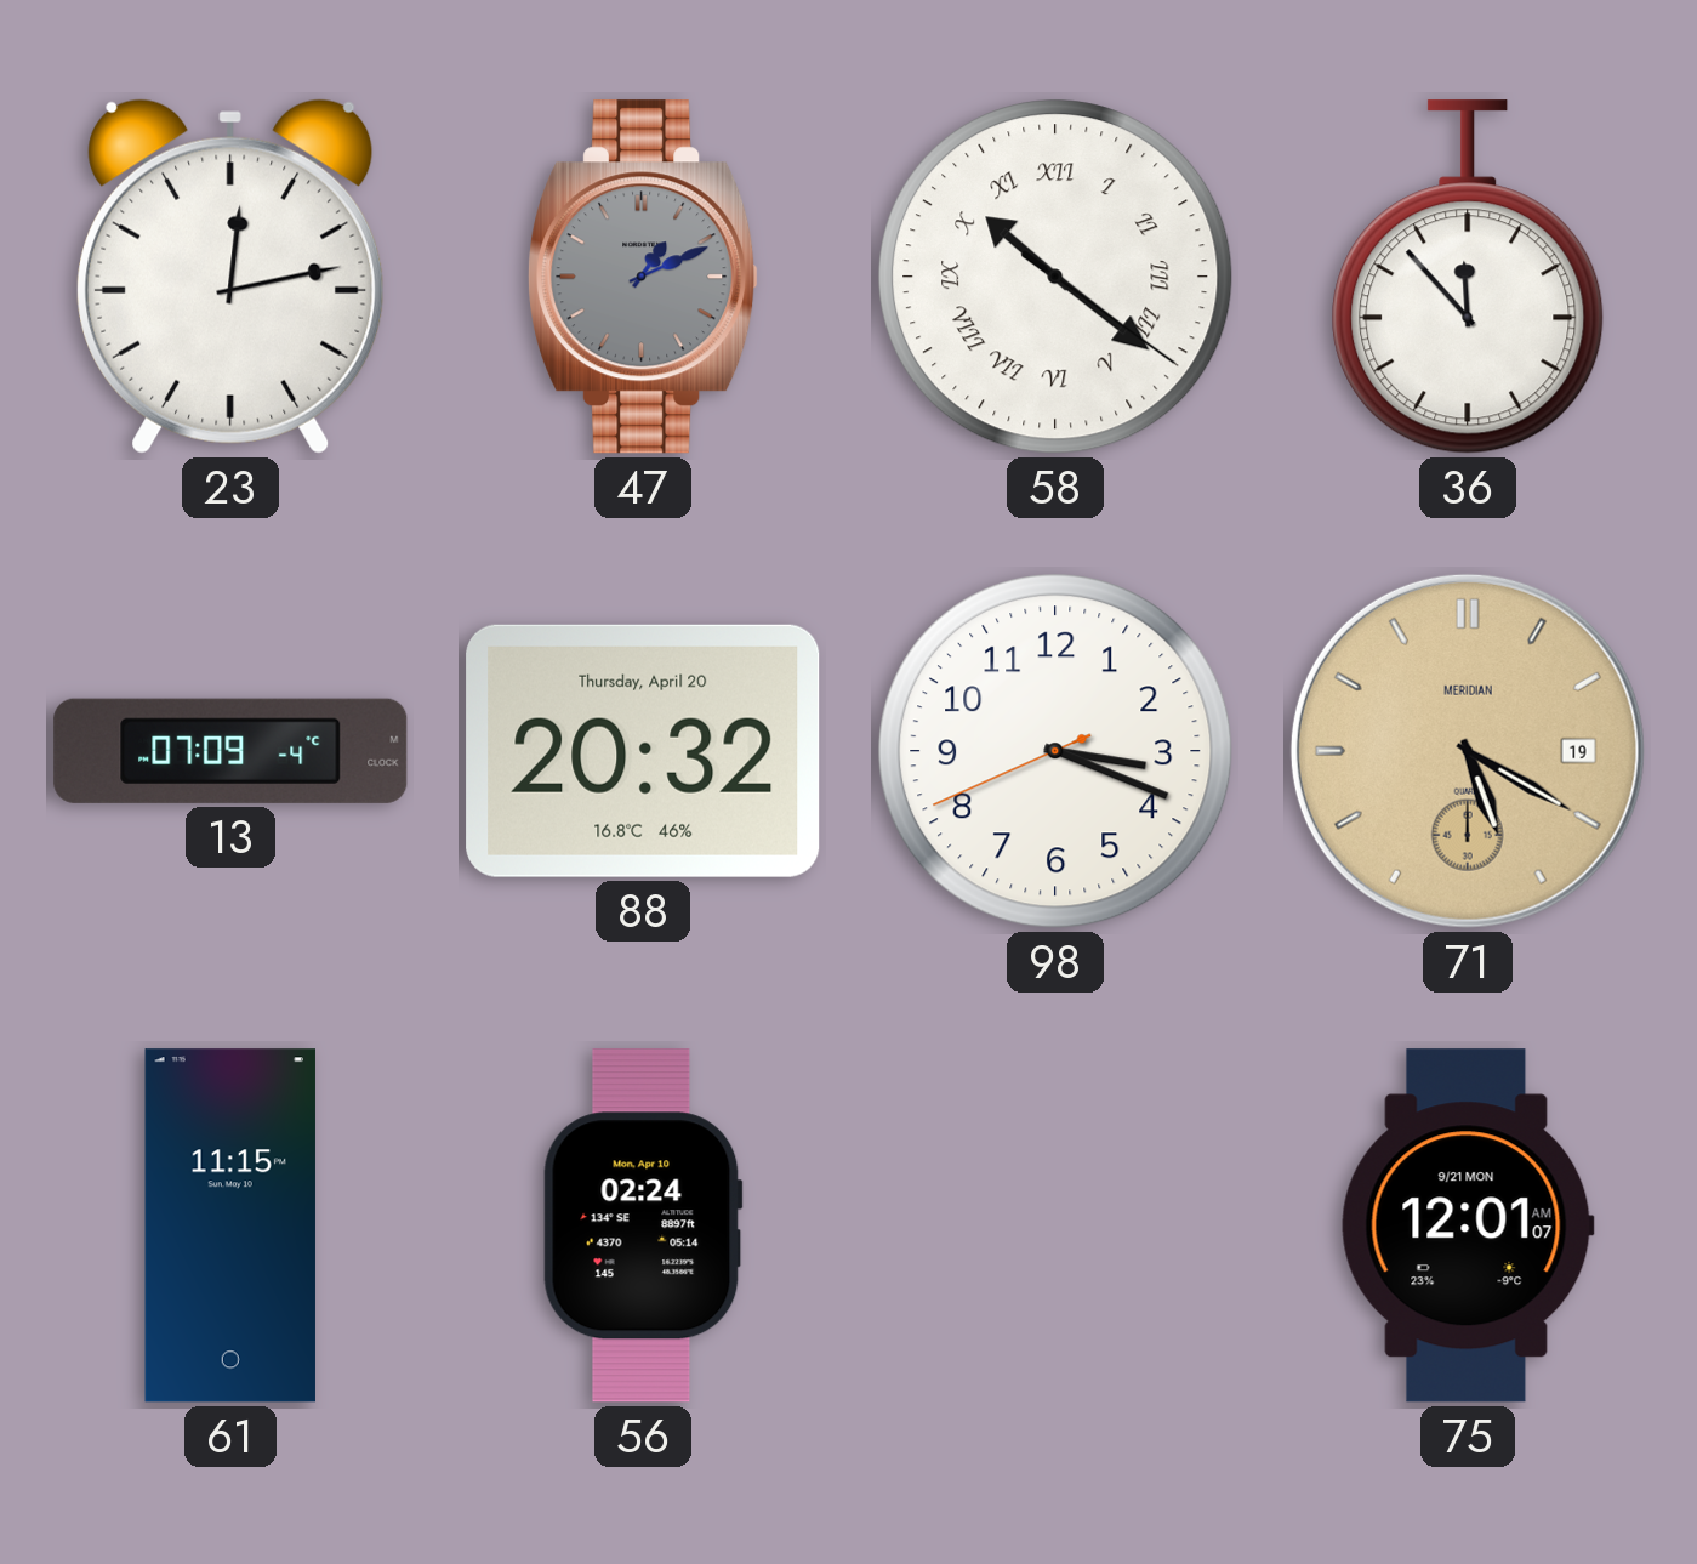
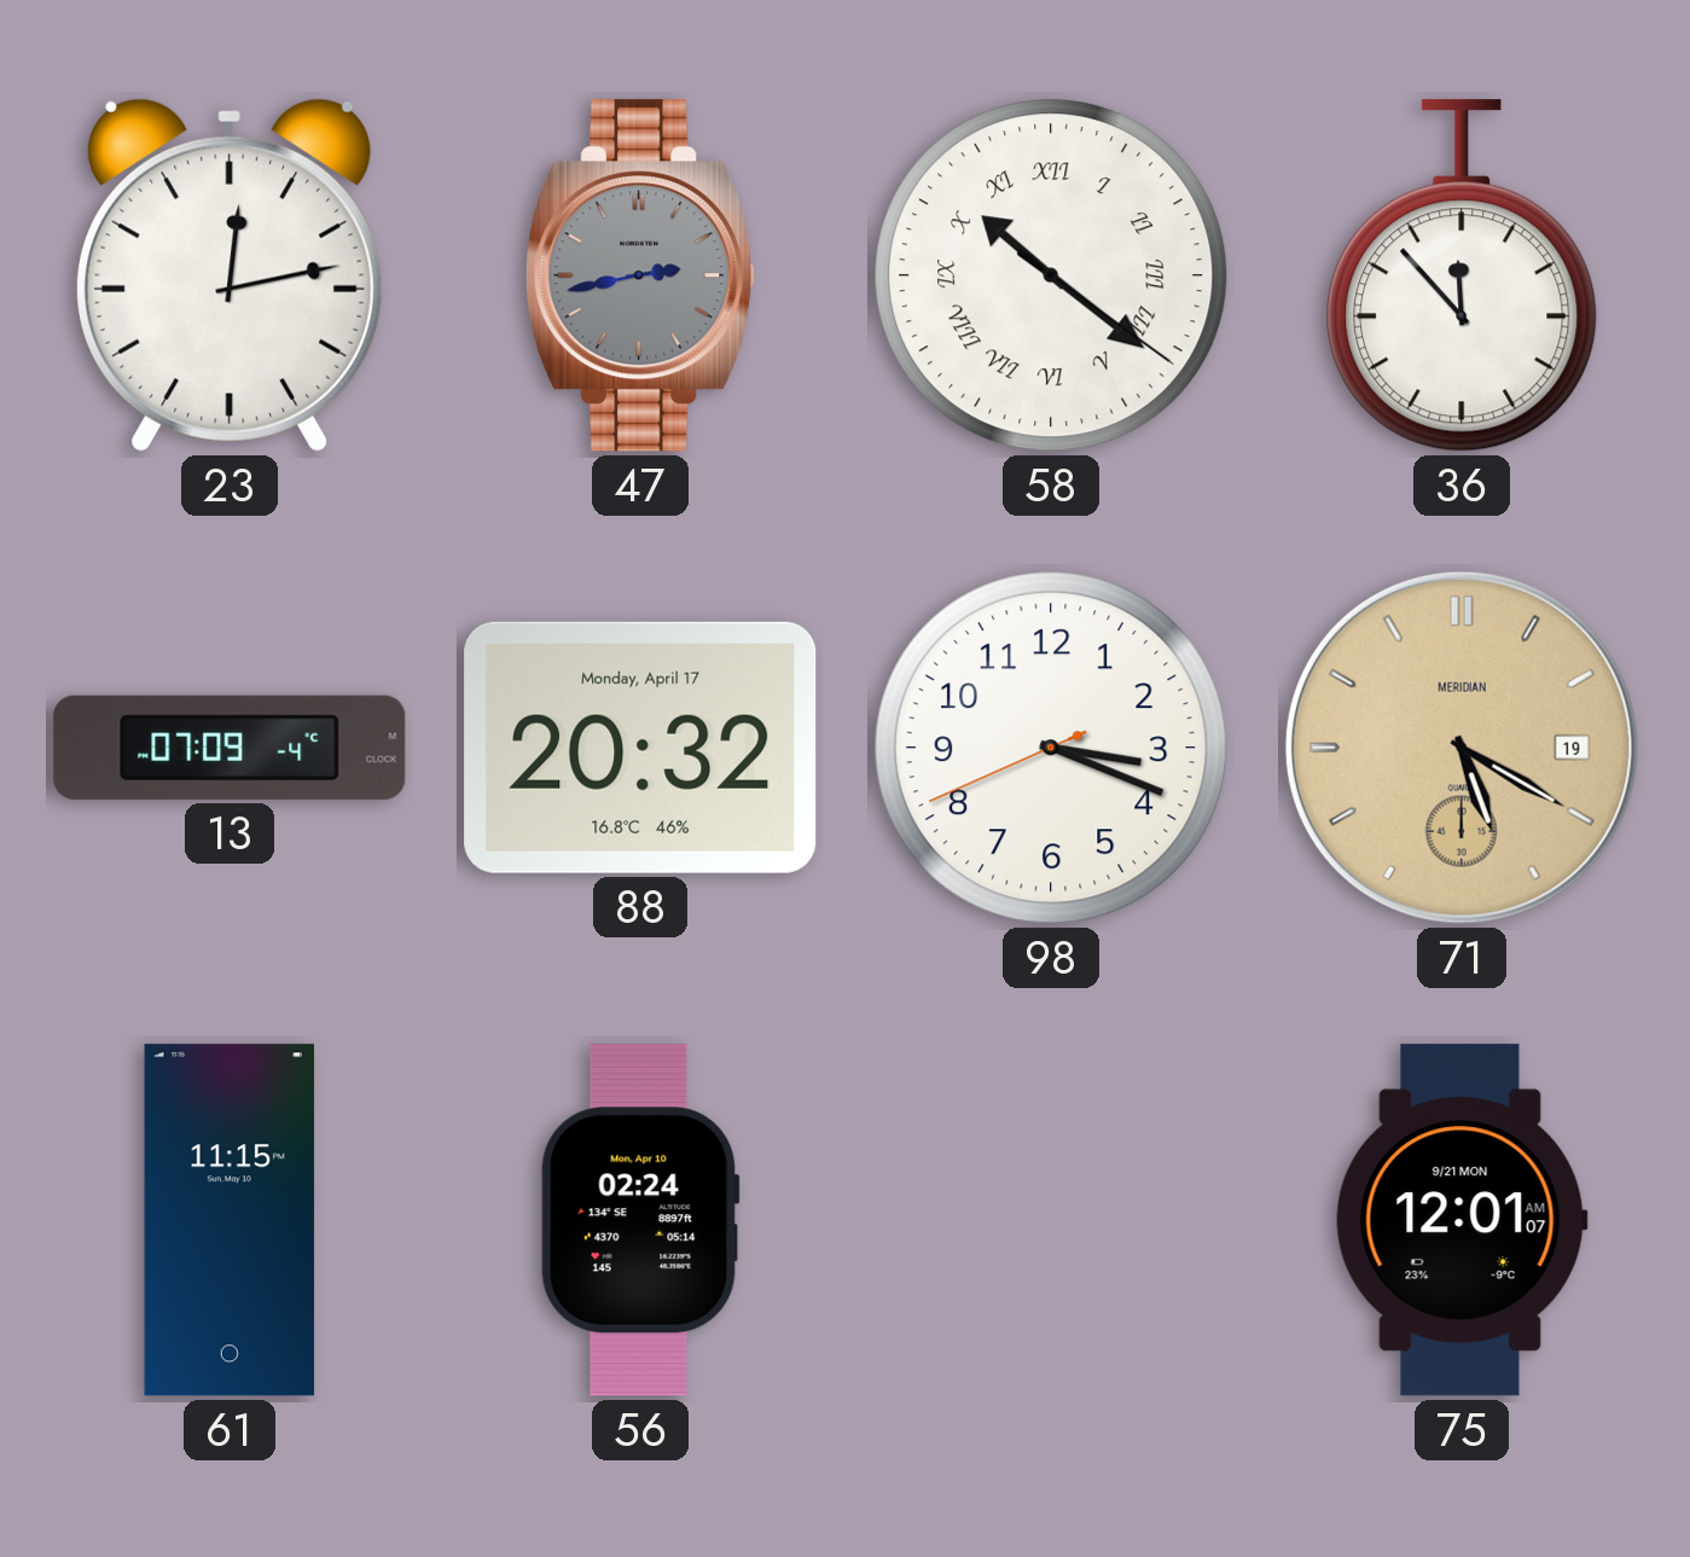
47: 1:11 -> 2:43
88 date: Thursday, April 20 -> Monday, April 17
